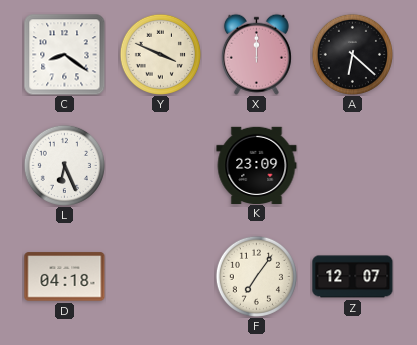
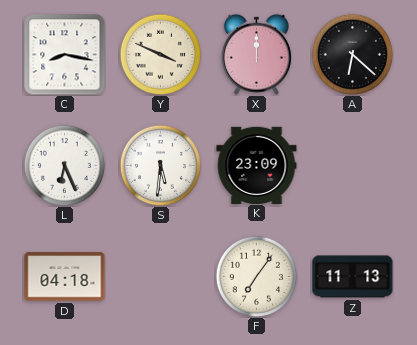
C: 8:21 -> 8:17
S: none -> 5:31
Z: 12:07 -> 11:13
